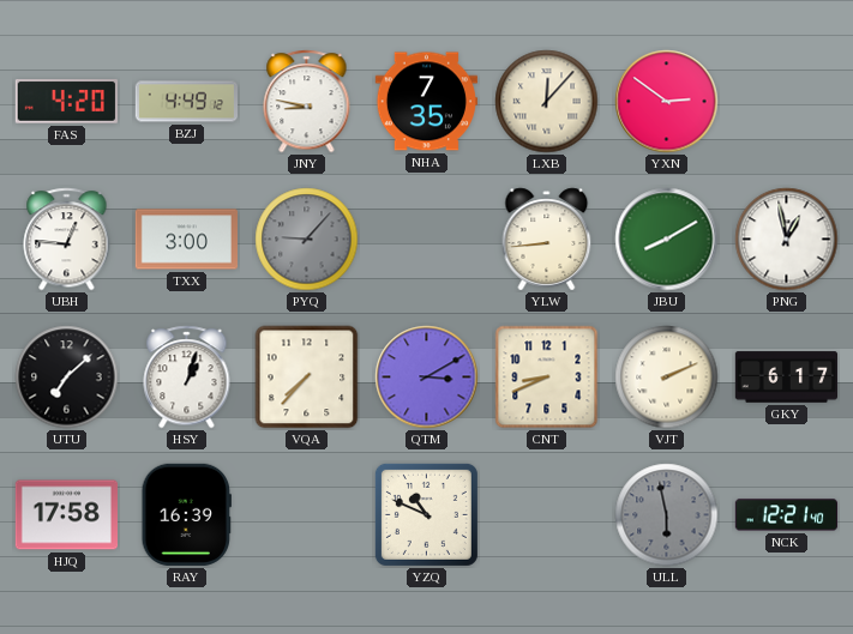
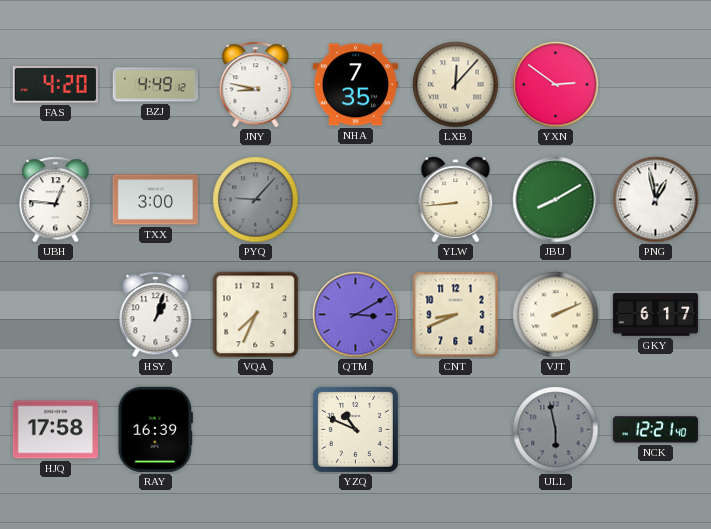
UTU: 7:08 -> none
VQA: 7:37 -> 7:34
